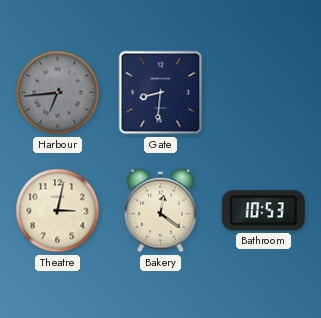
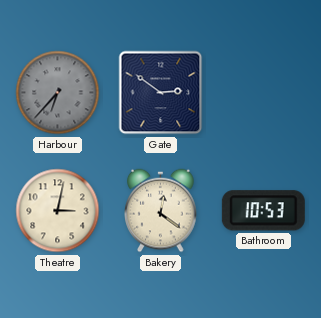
Harbour: 6:44 -> 6:37
Gate: 8:31 -> 2:51
